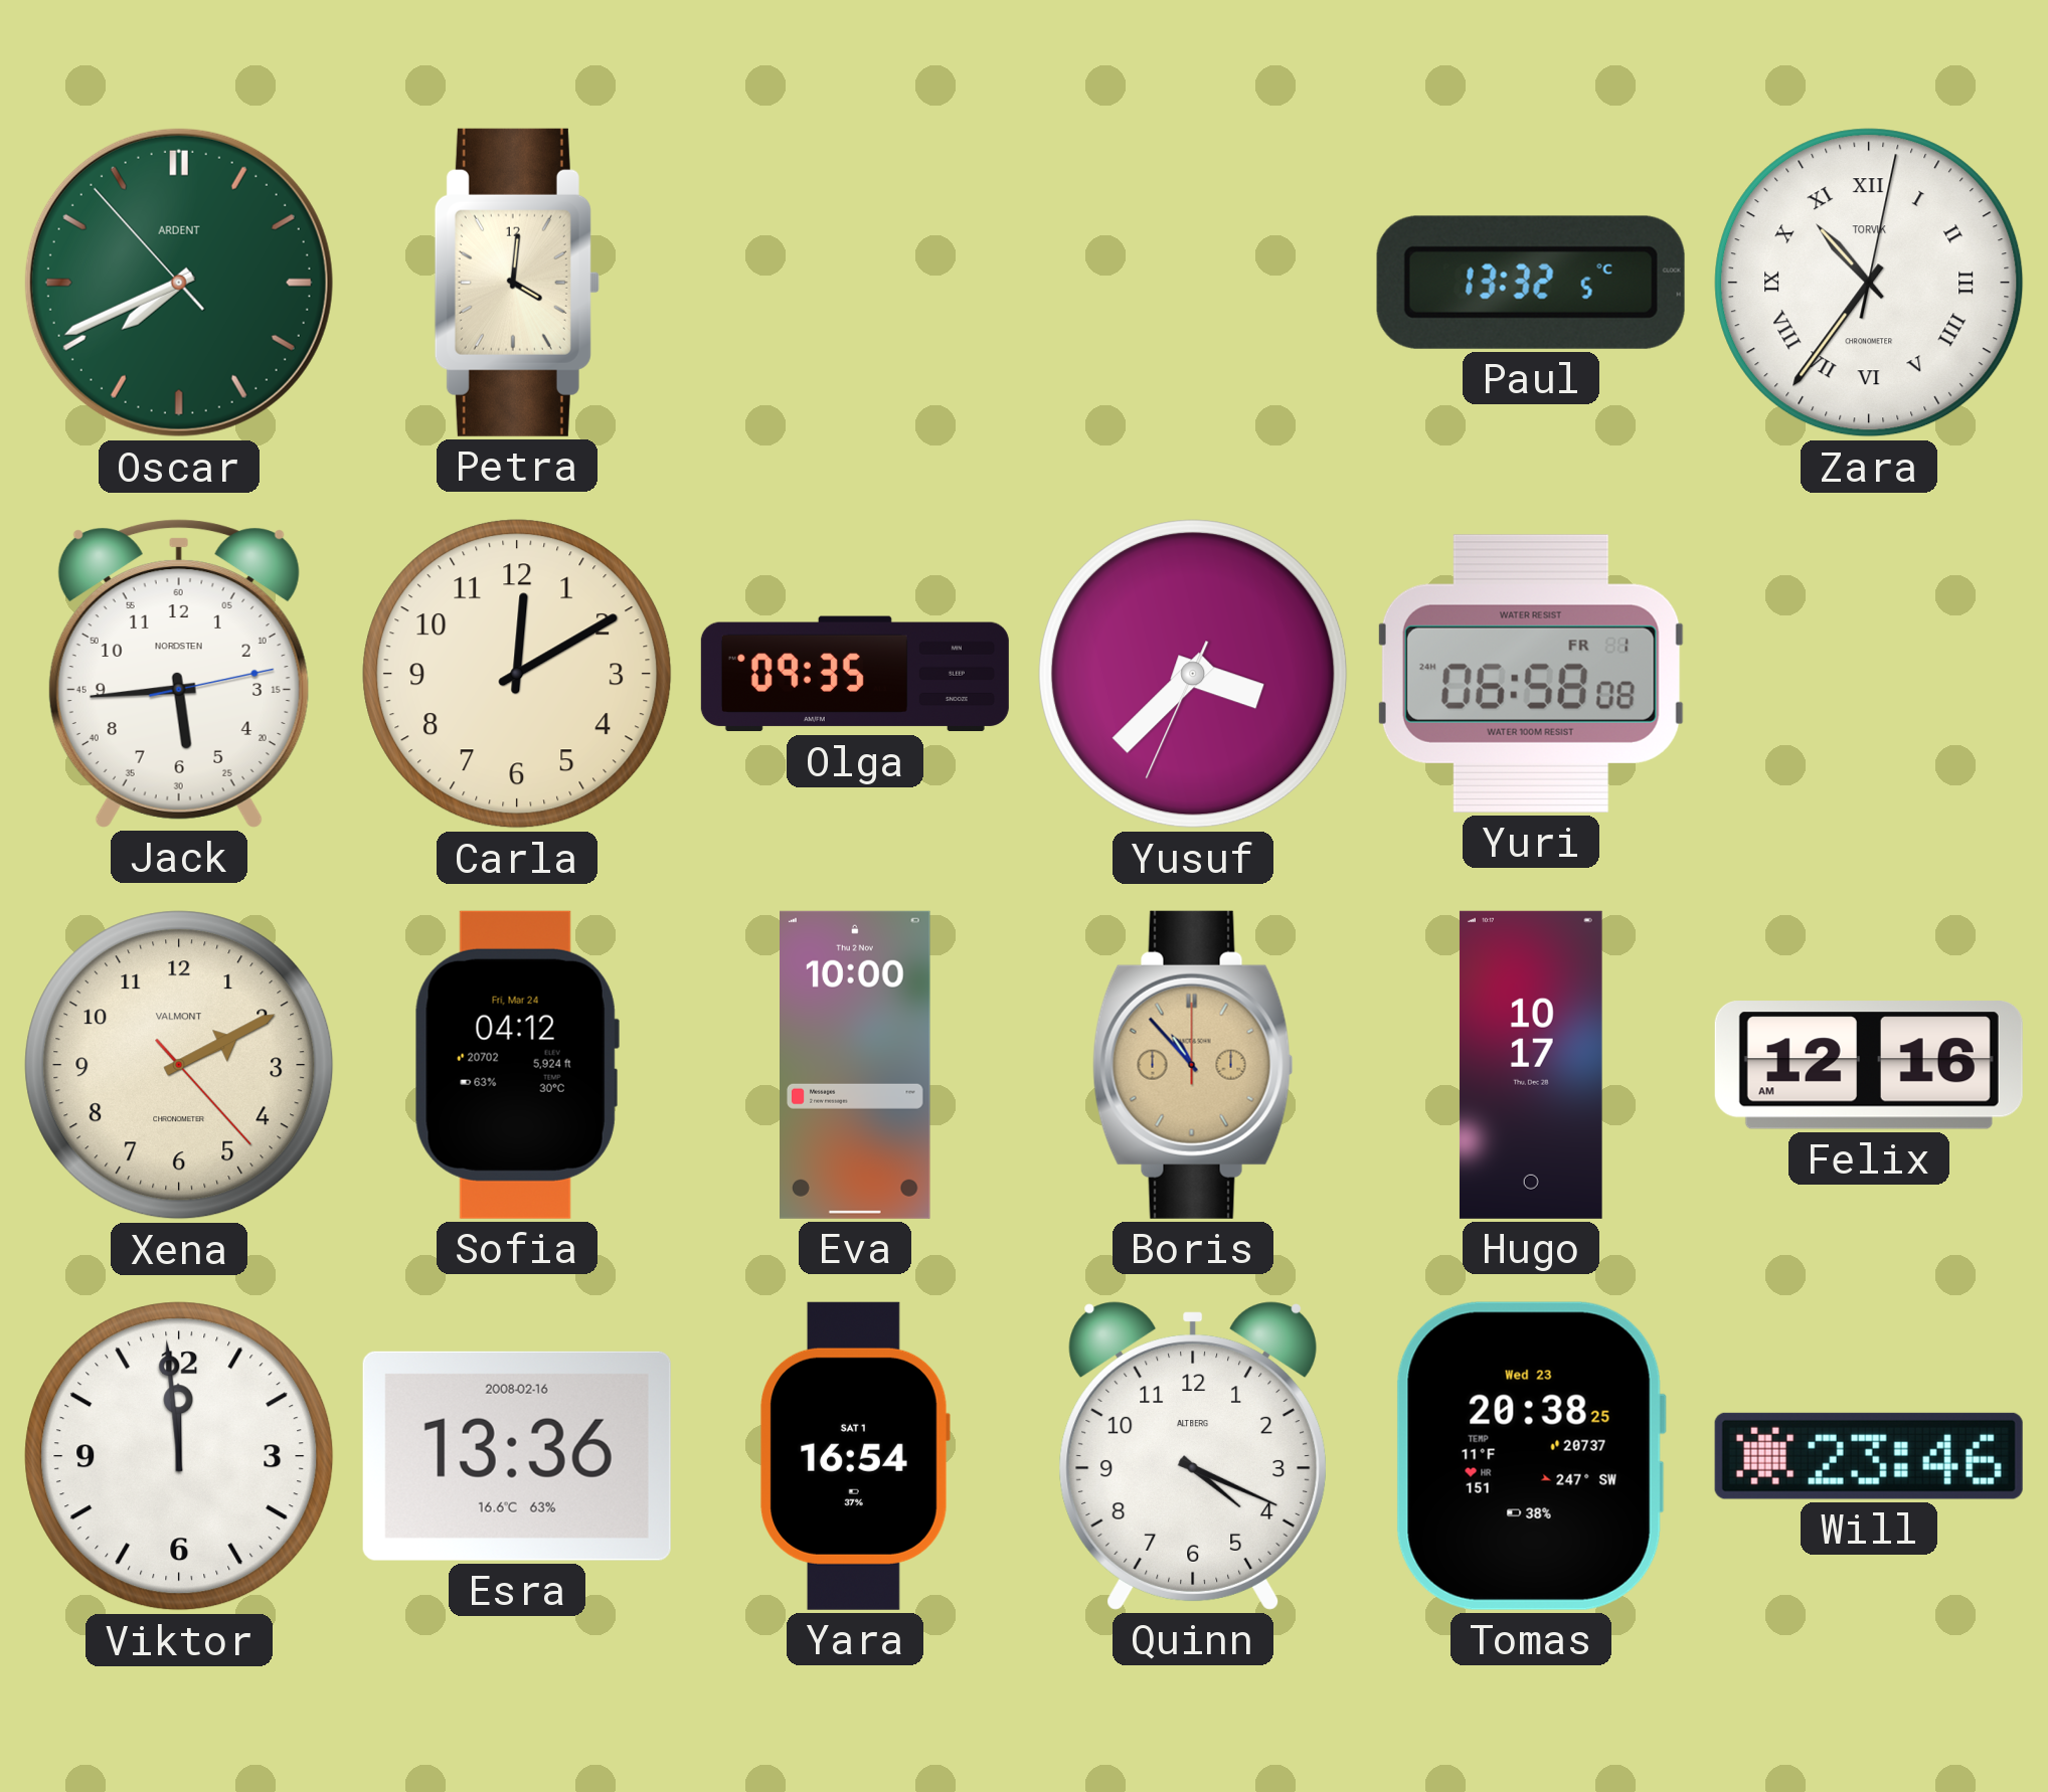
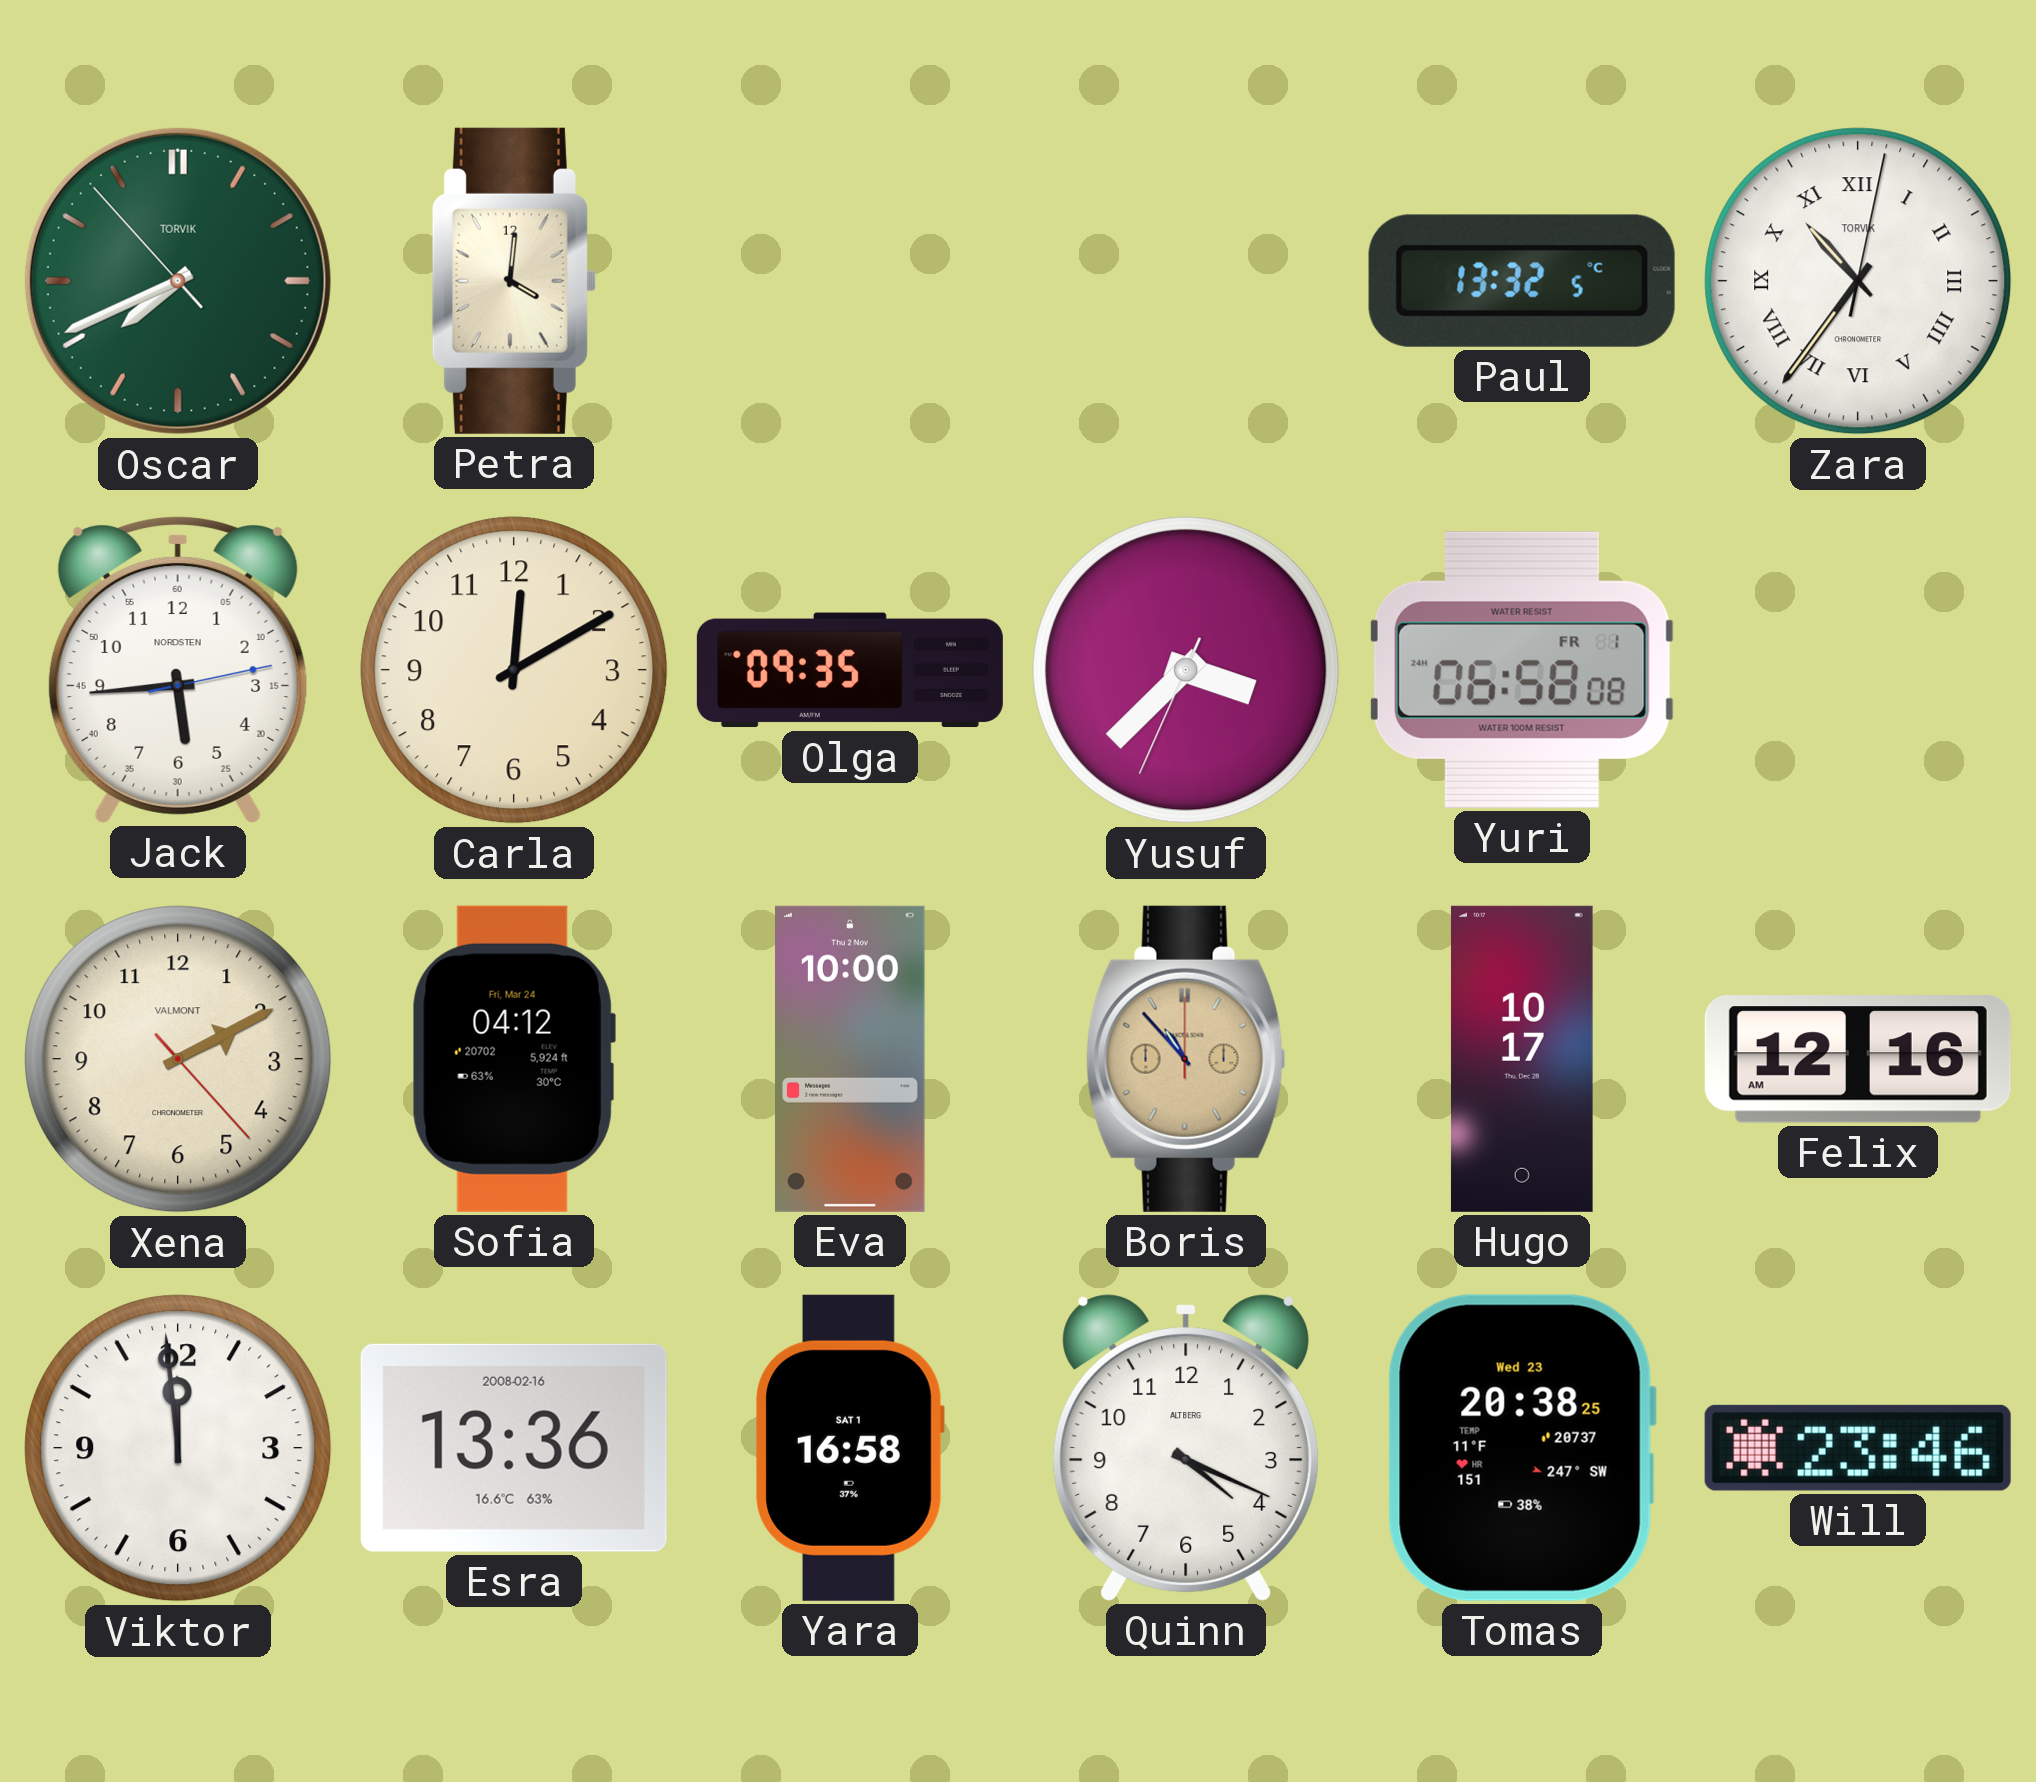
Oscar brand: ARDENT -> TORVIK
Yara: 16:54 -> 16:58
